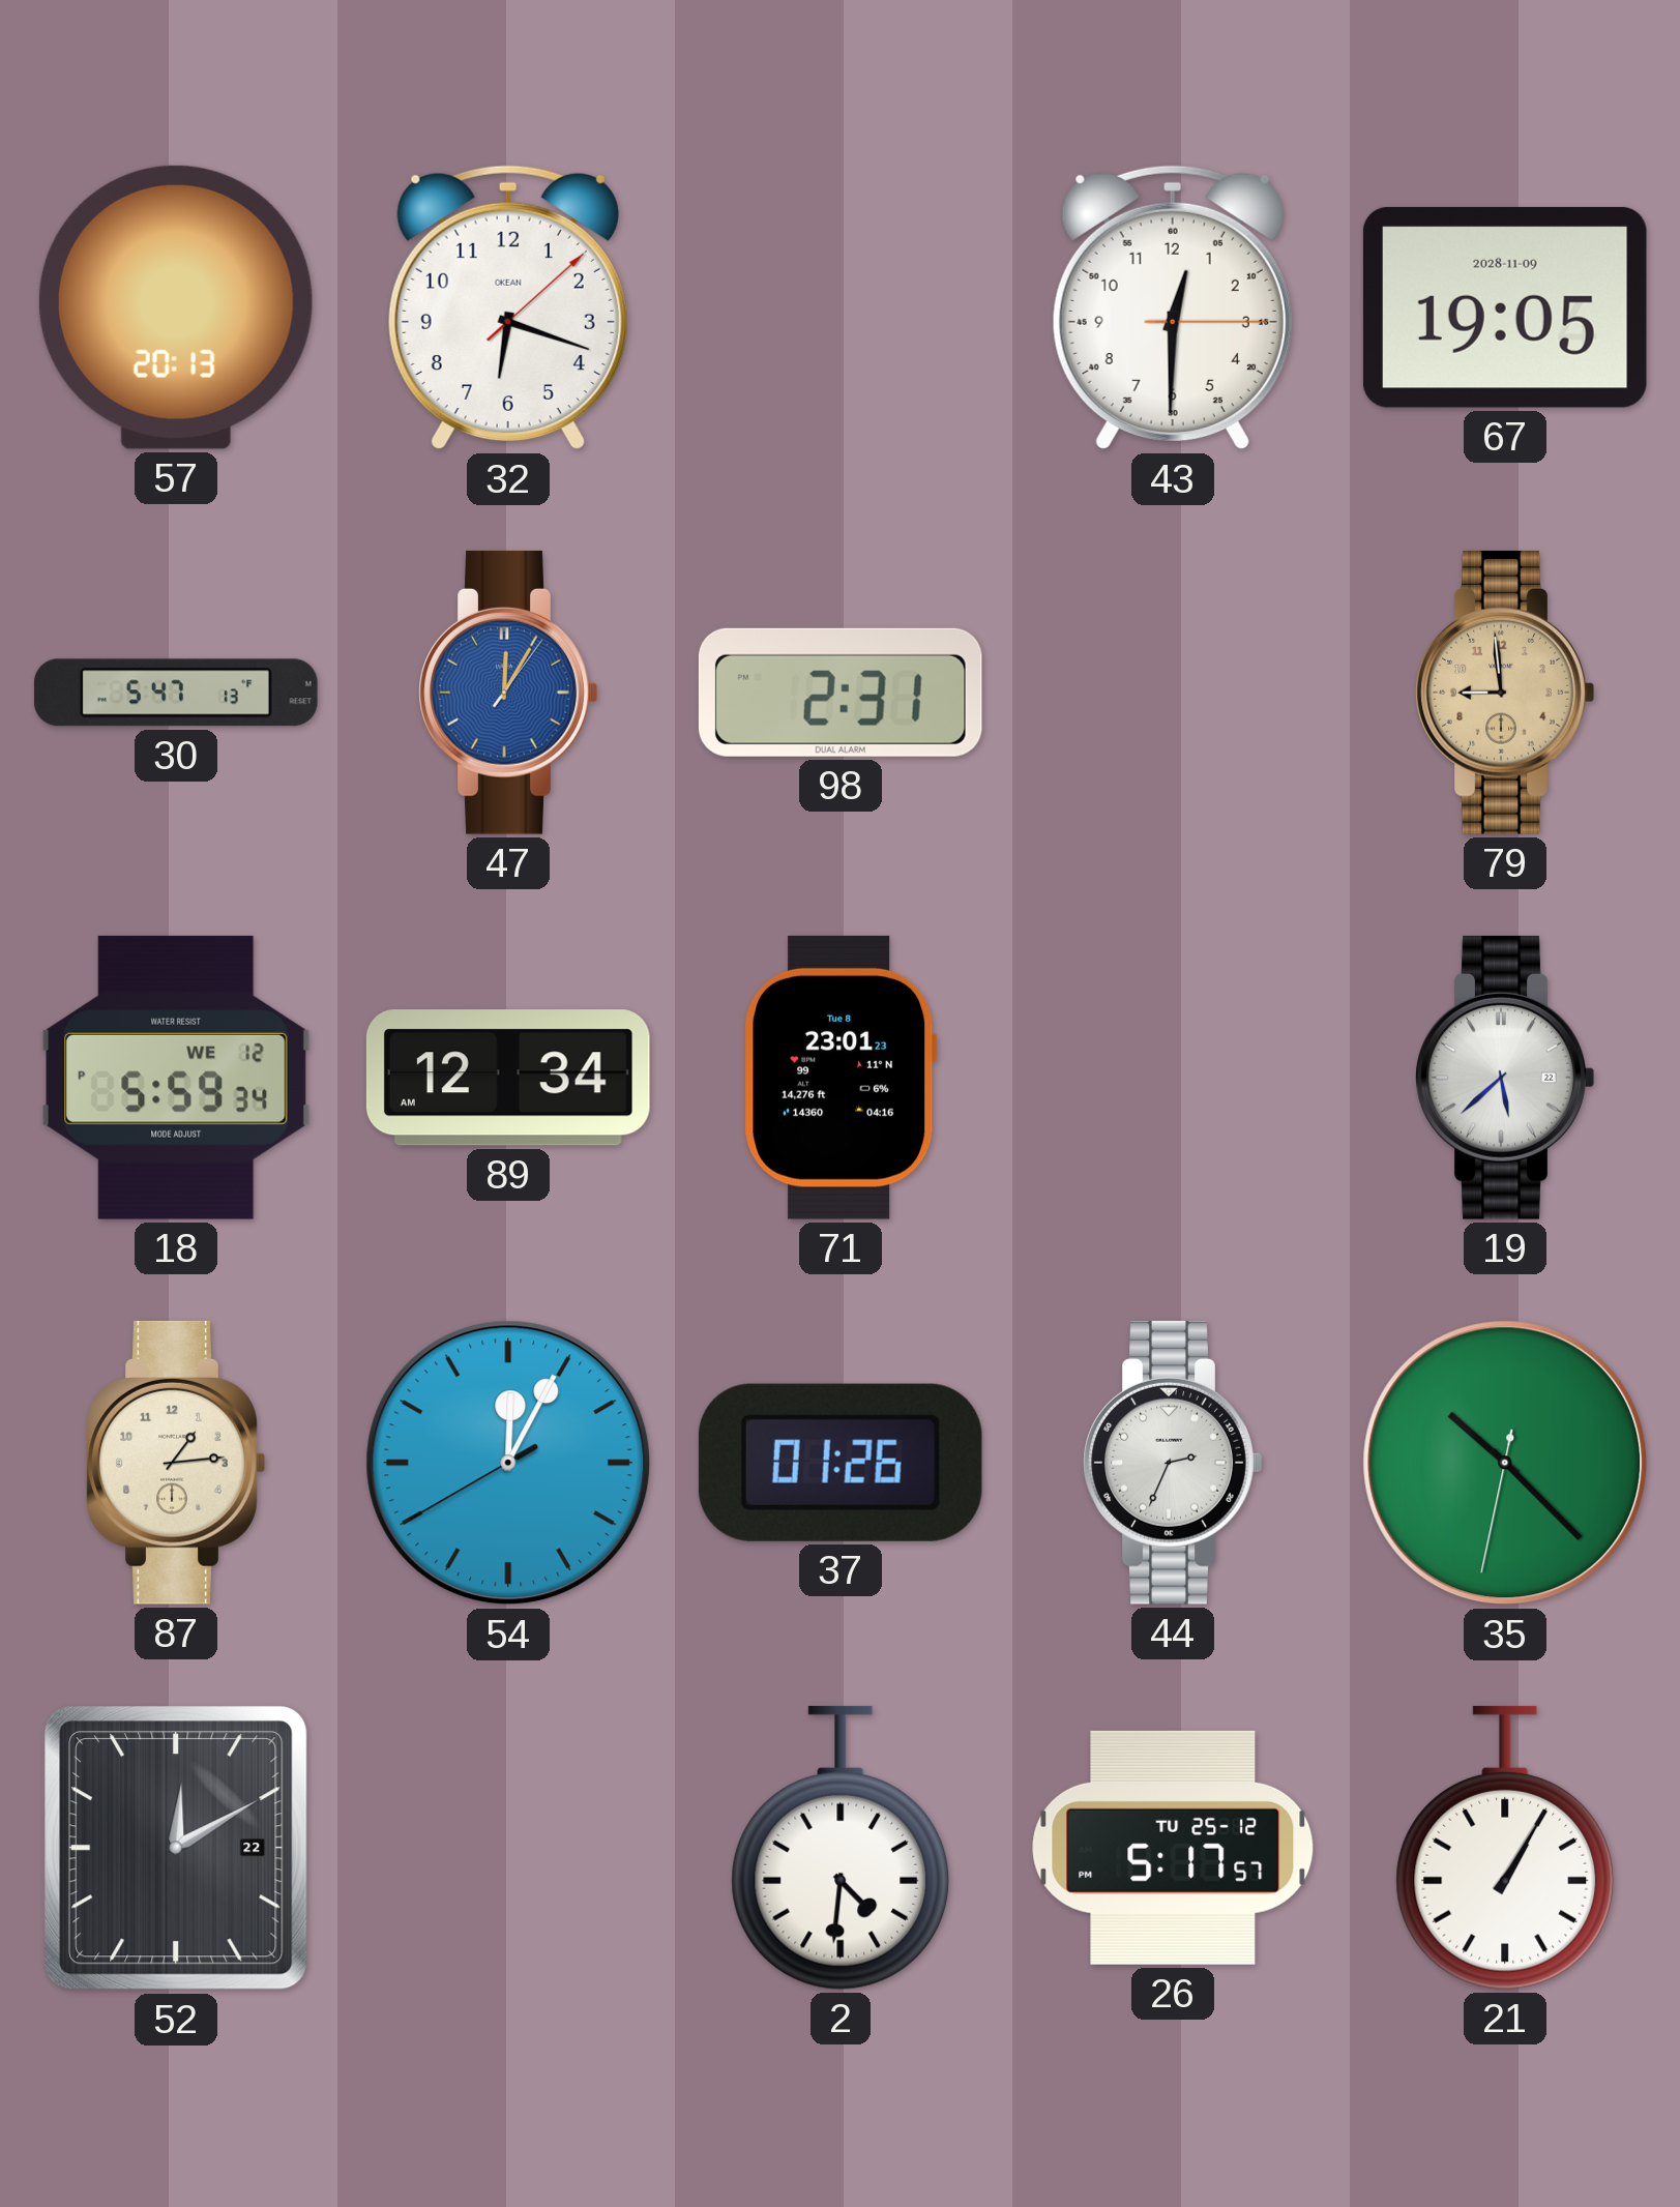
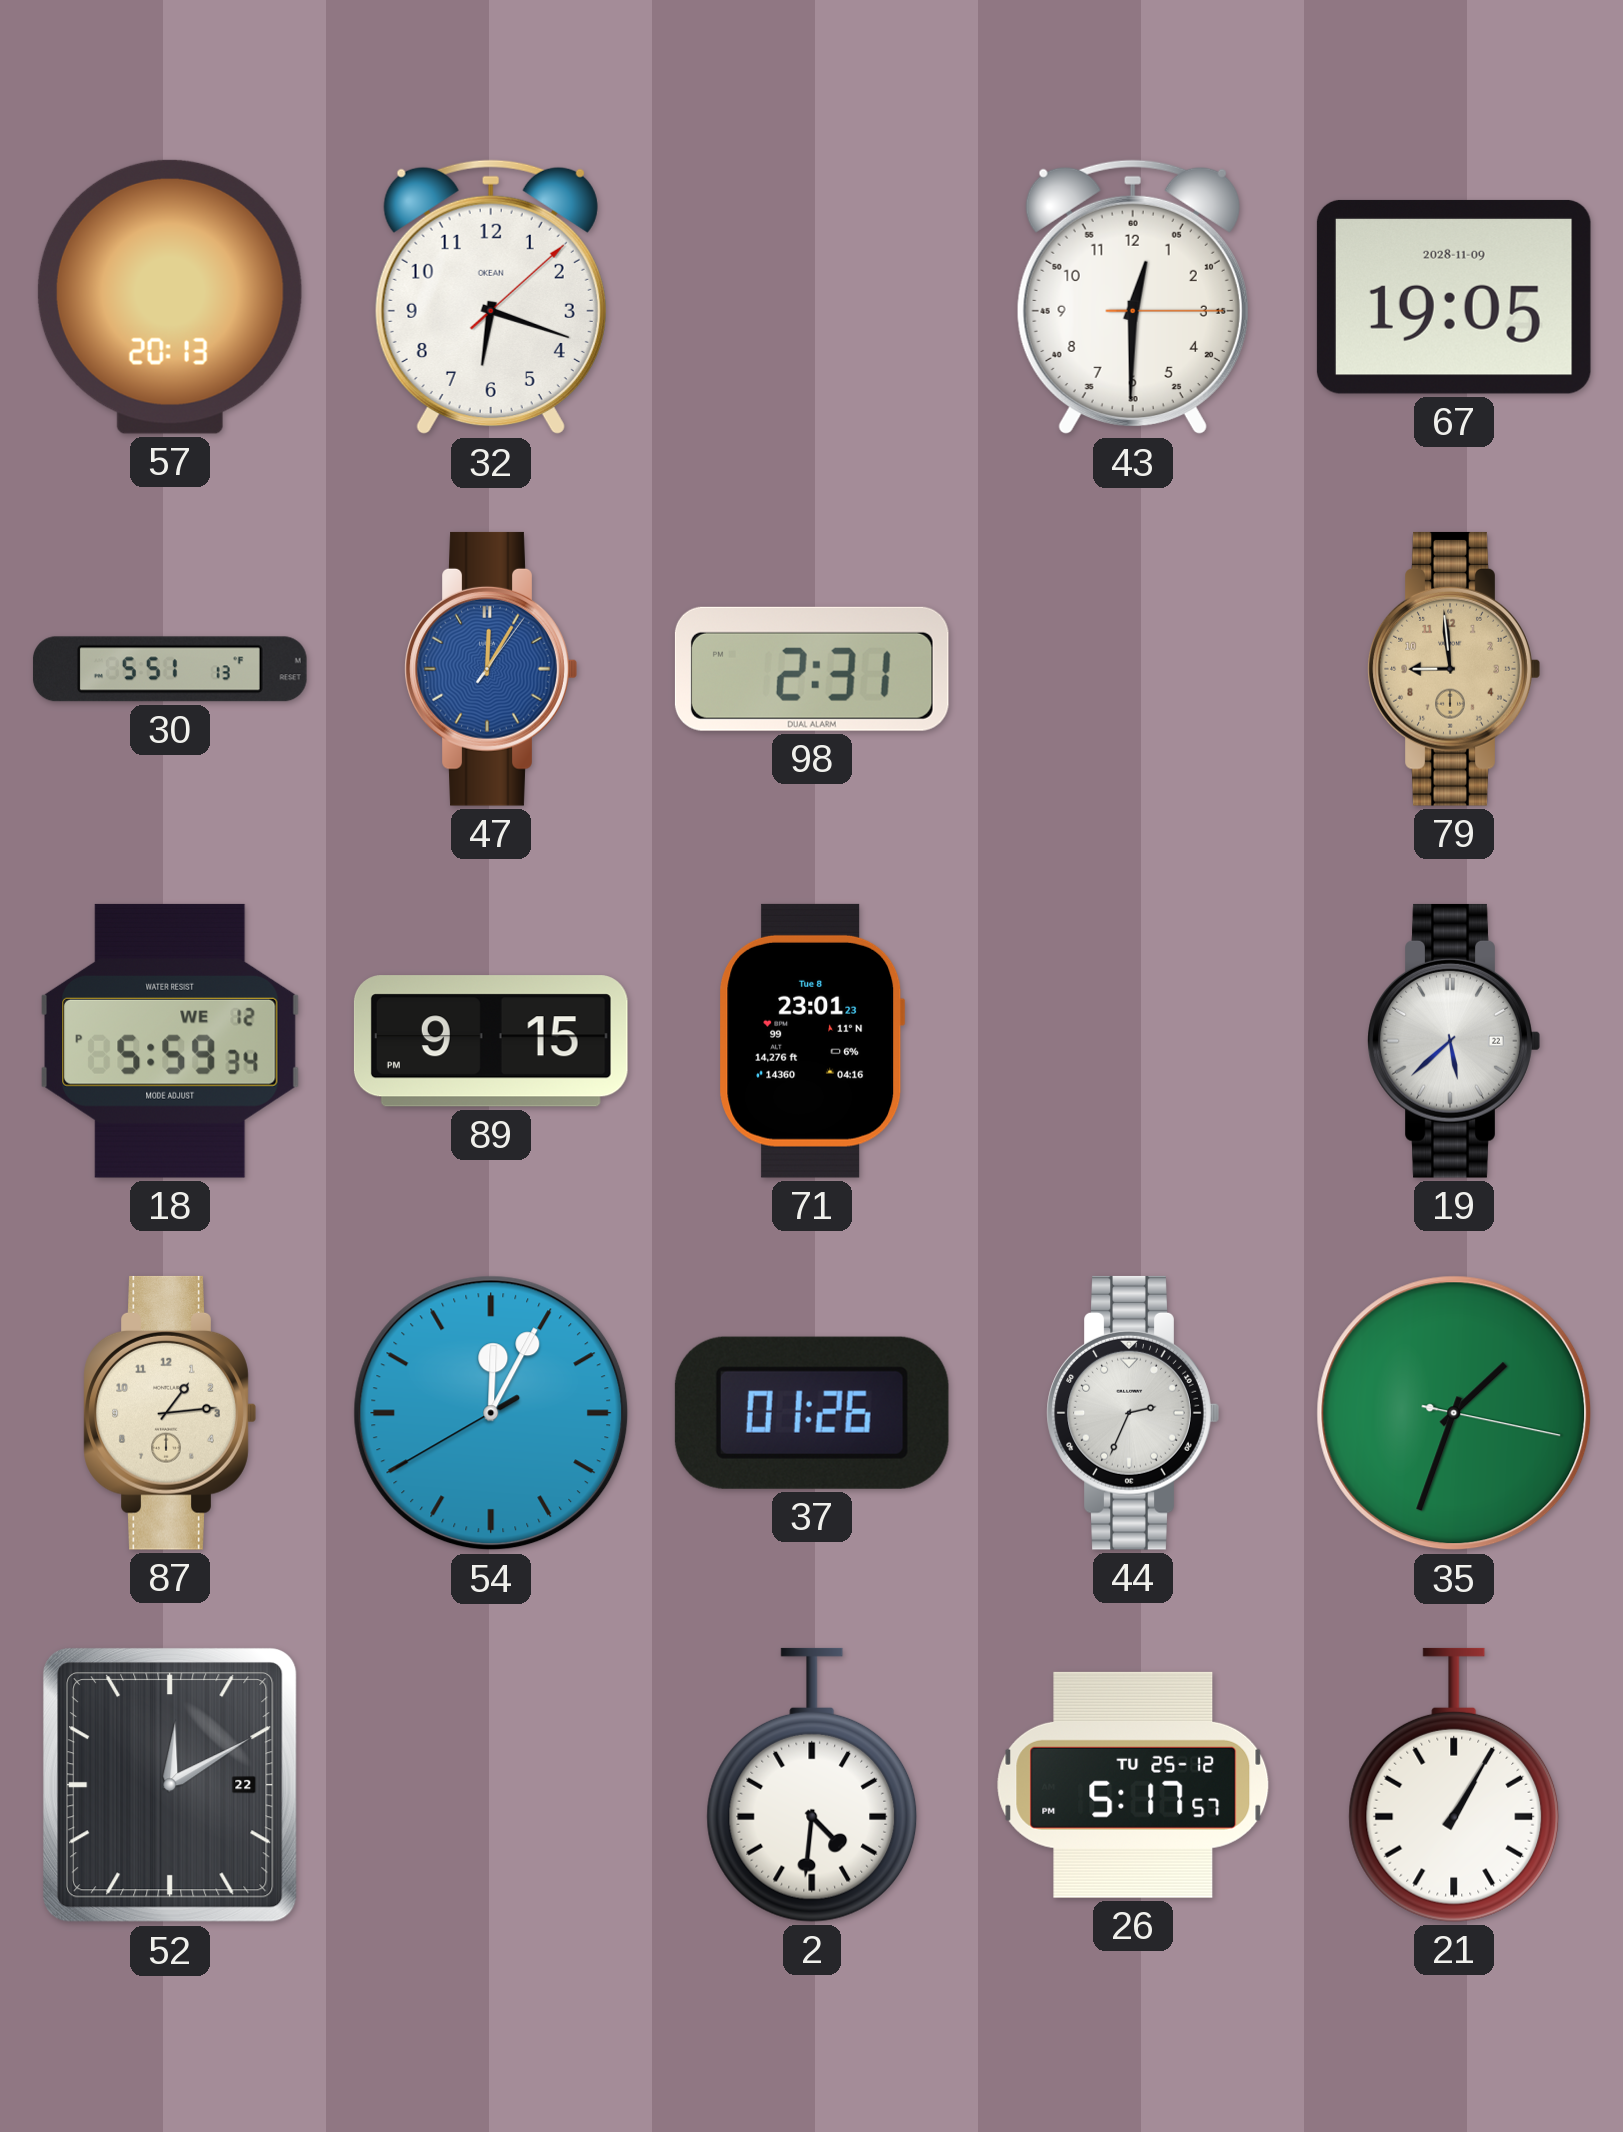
30: 5:47 -> 5:51
89: 12:34 -> 9:15
35: 10:22 -> 1:33
